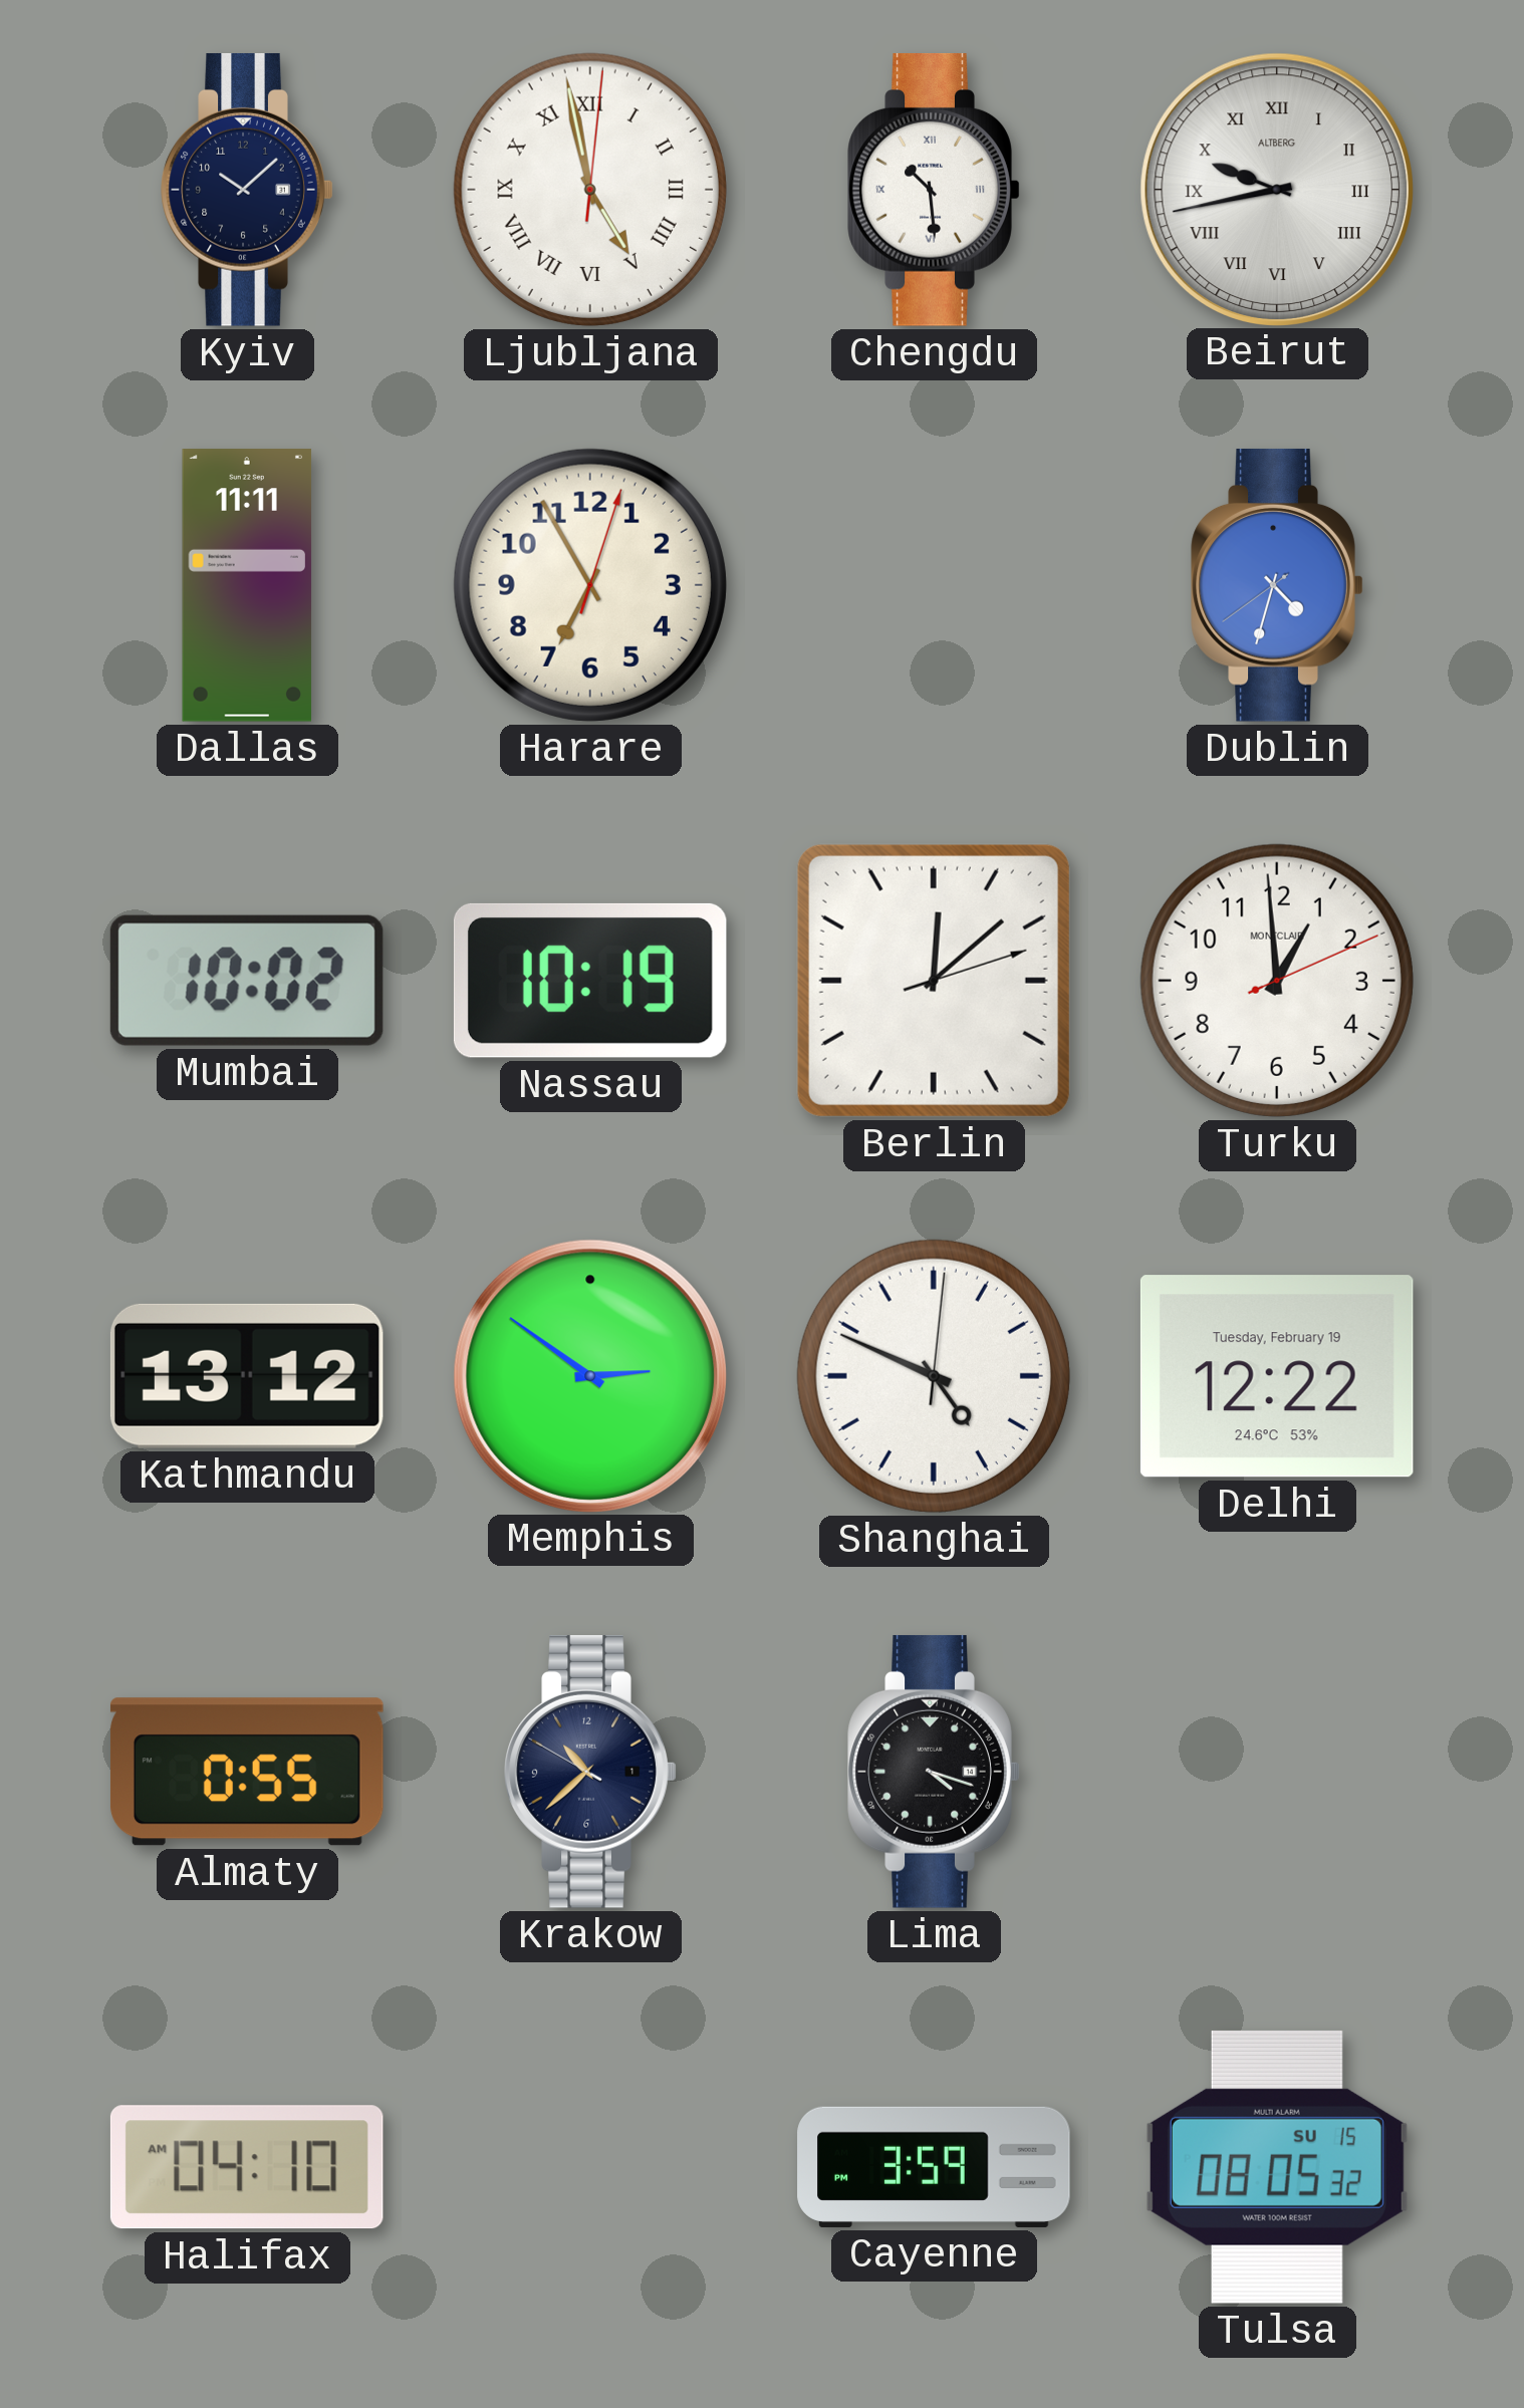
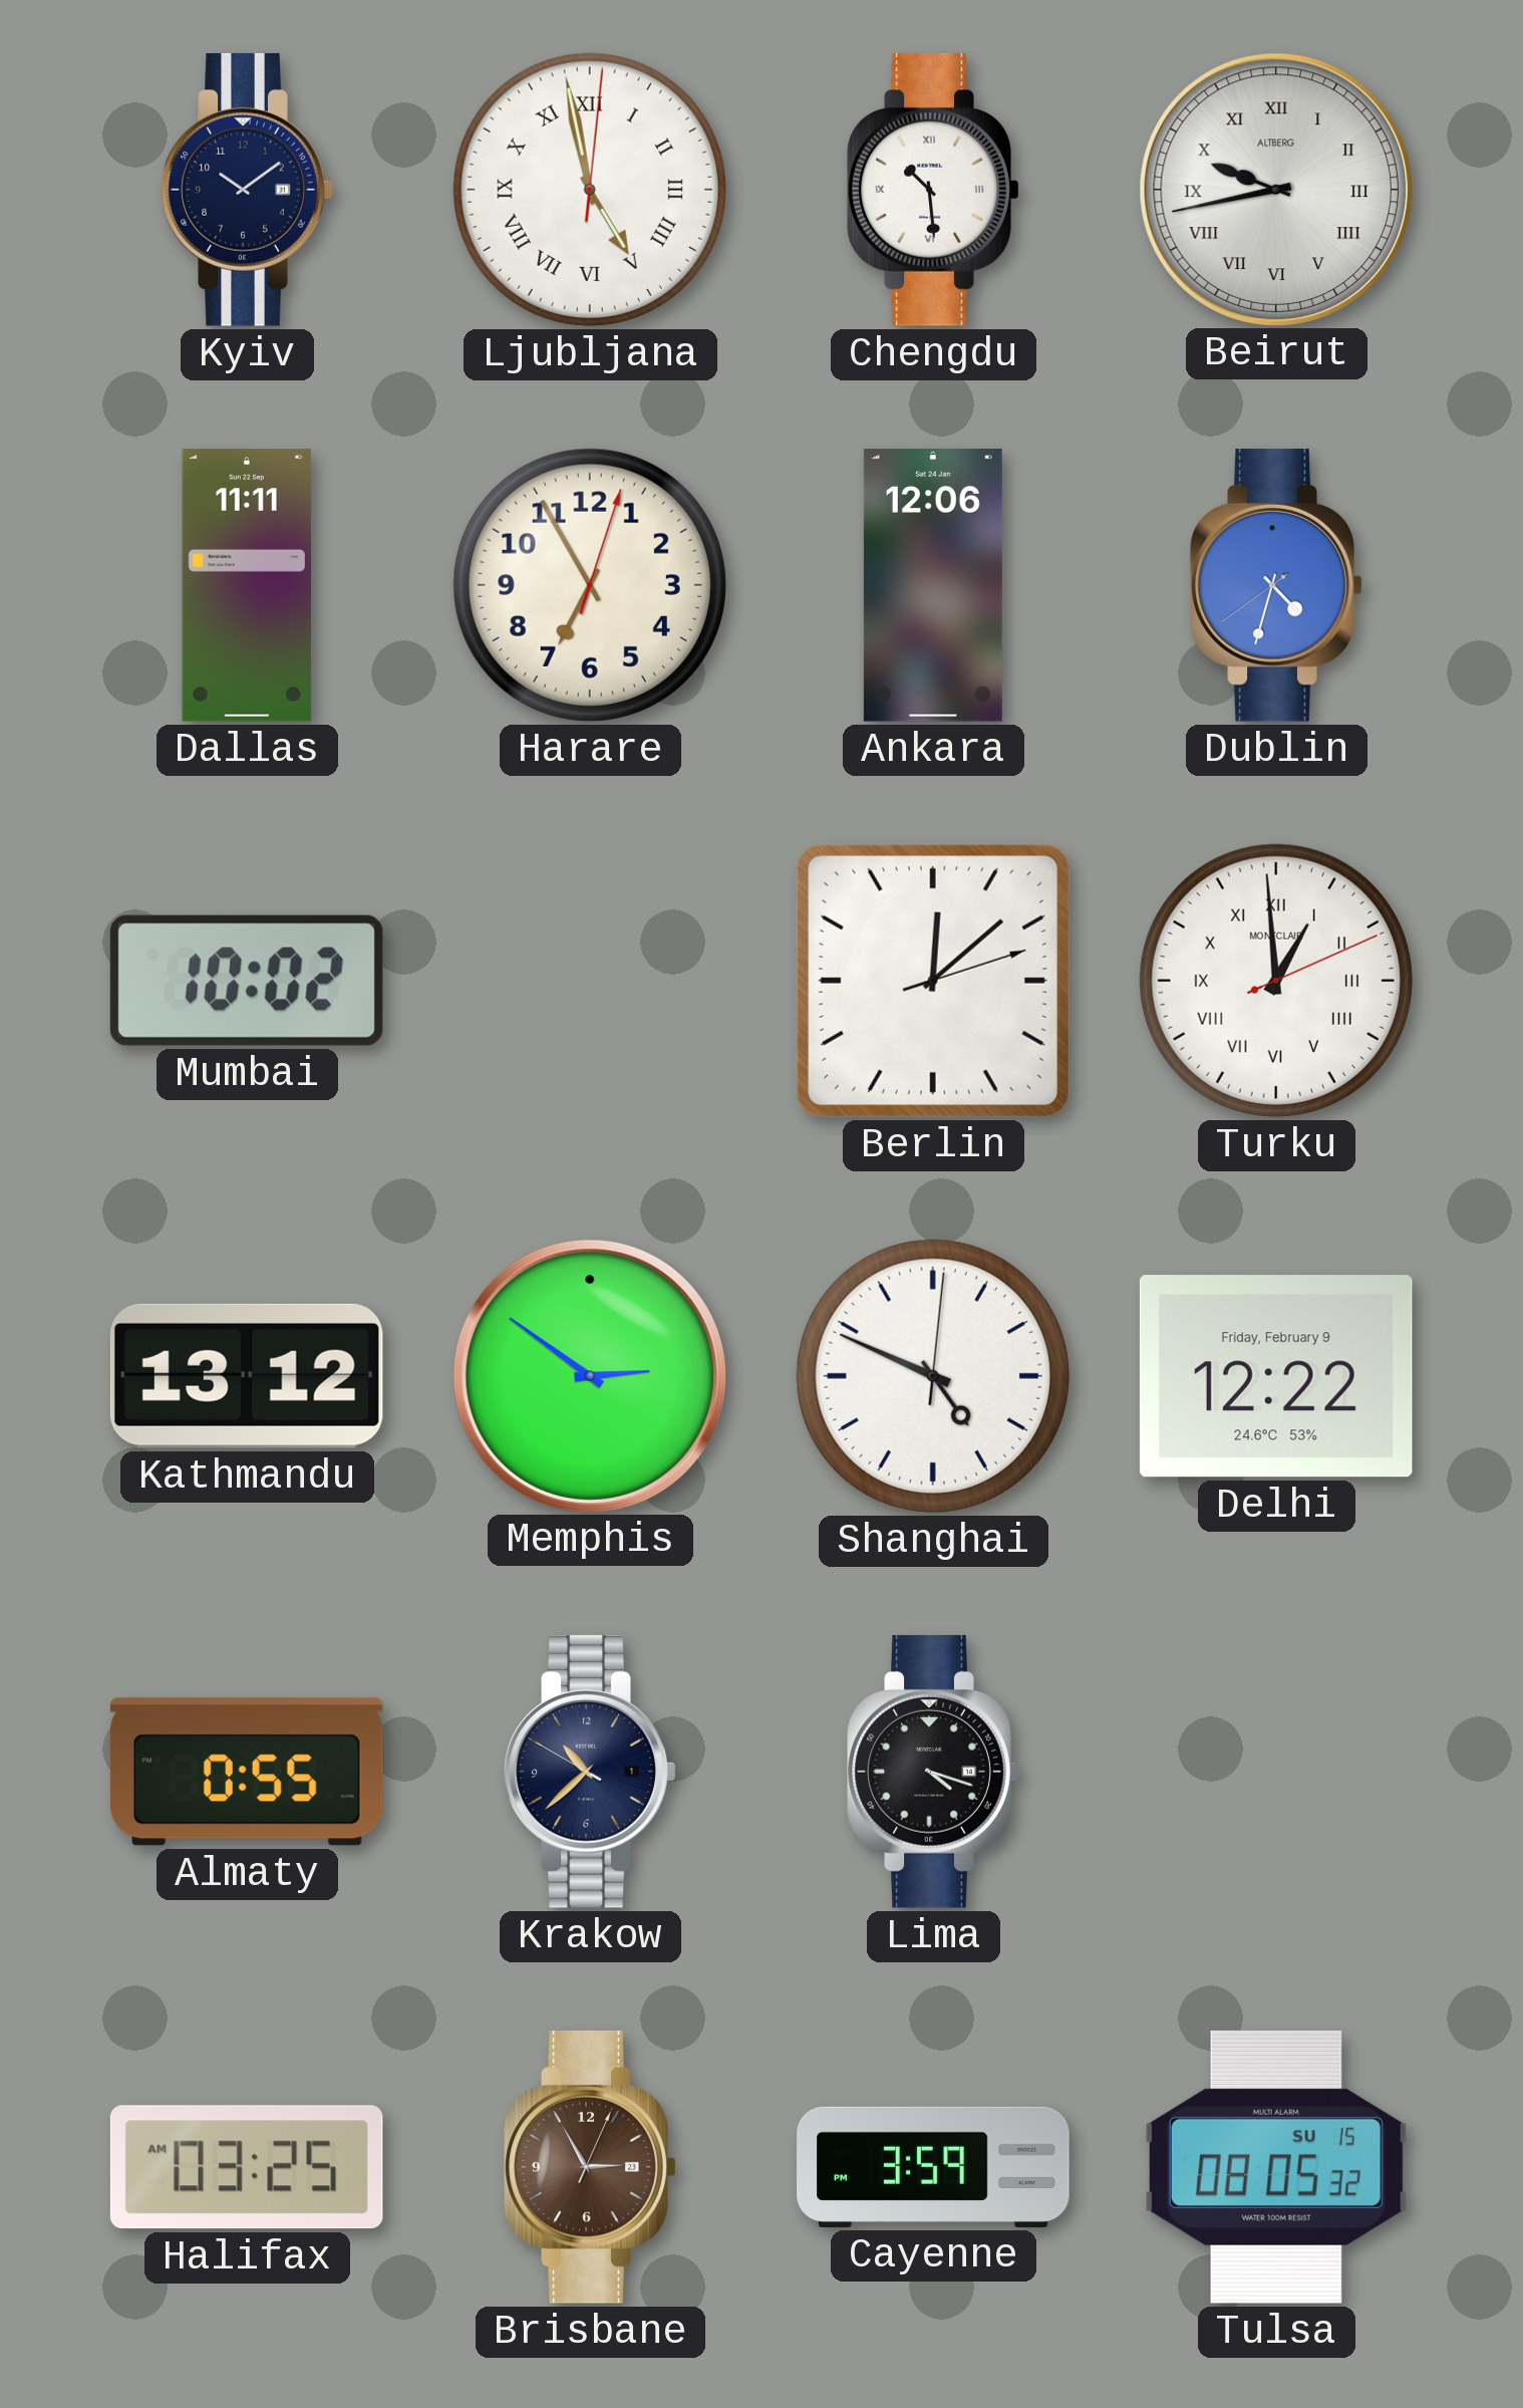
Kyiv: 10:08 -> 10:09
Ankara: none -> 12:06
Nassau: 10:19 -> none
Turku numerals: Arabic -> Roman
Delhi date: Tuesday, February 19 -> Friday, February 9
Halifax: 04:10 -> 03:25
Brisbane: none -> 2:55
